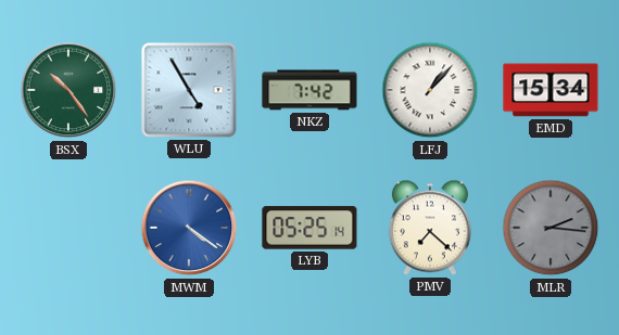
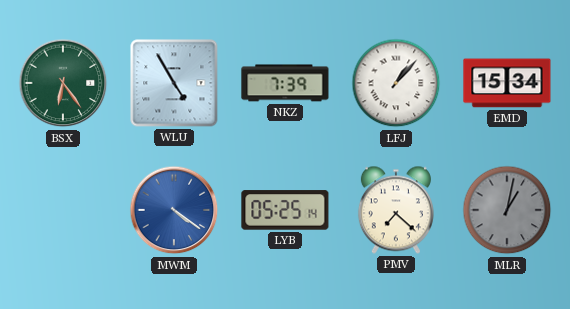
BSX: 10:24 -> 6:24
NKZ: 7:42 -> 7:39
MLR: 2:16 -> 1:02
